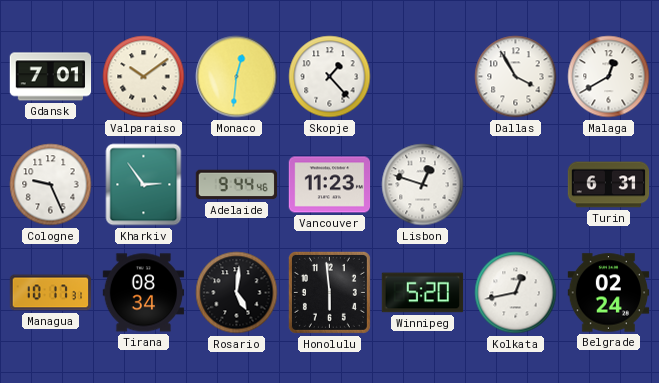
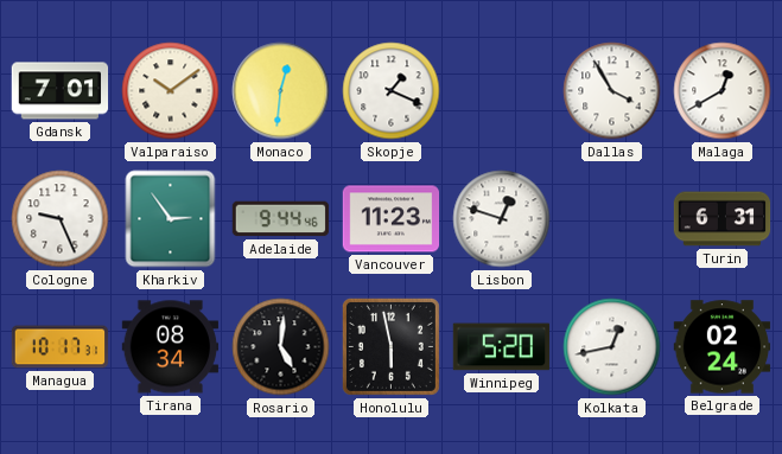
Skopje: 1:23 -> 1:19
Honolulu: 5:59 -> 5:58
